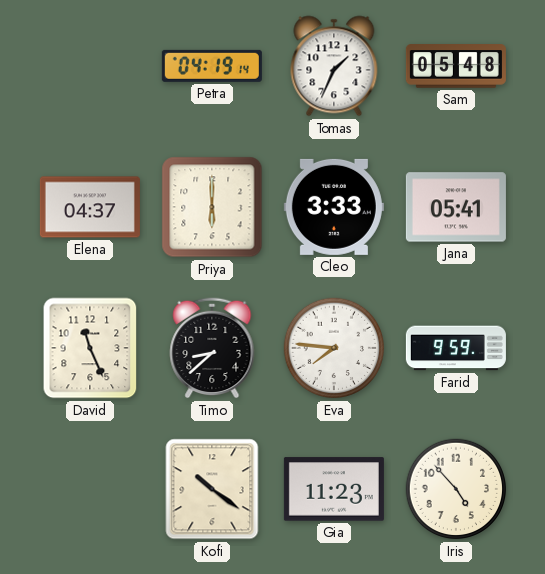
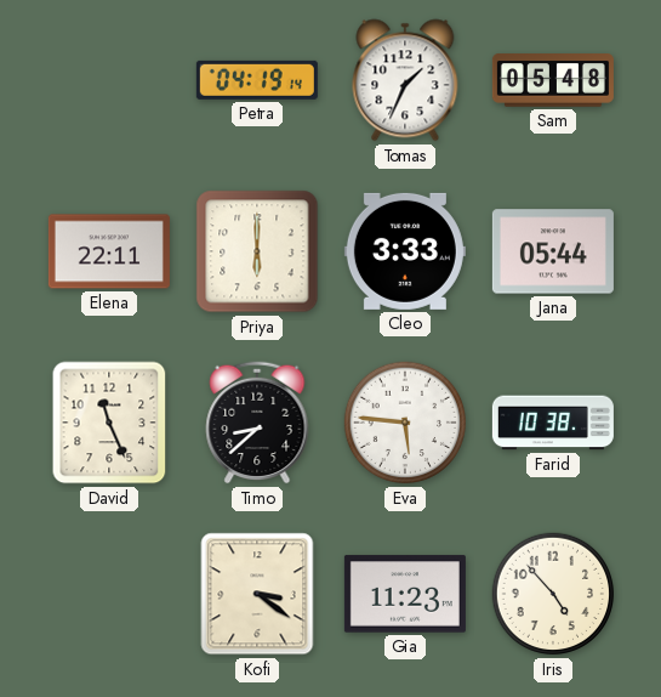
Elena: 04:37 -> 22:11
Jana: 05:41 -> 05:44
Eva: 7:46 -> 5:46
Farid: 9:59 -> 10:38
Kofi: 10:21 -> 3:21
